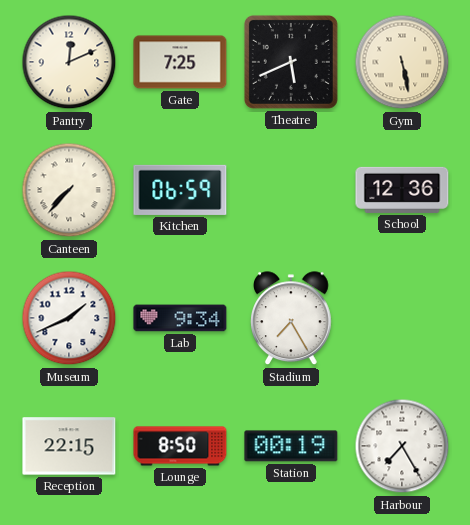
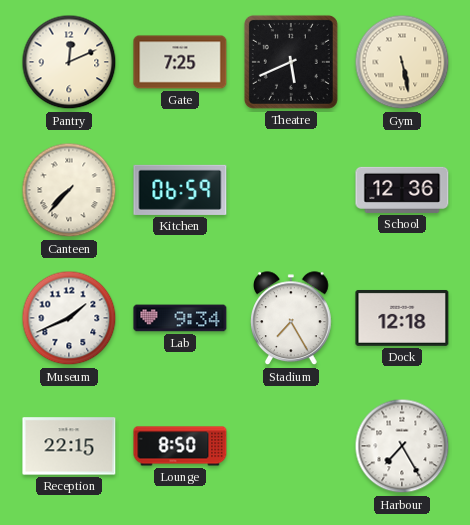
Dock: none -> 12:18
Station: 00:19 -> none
